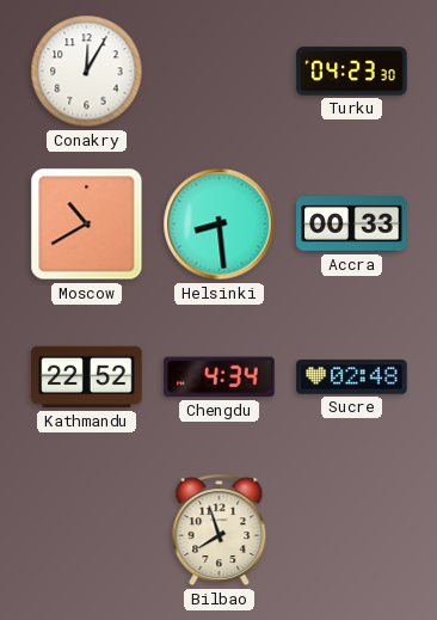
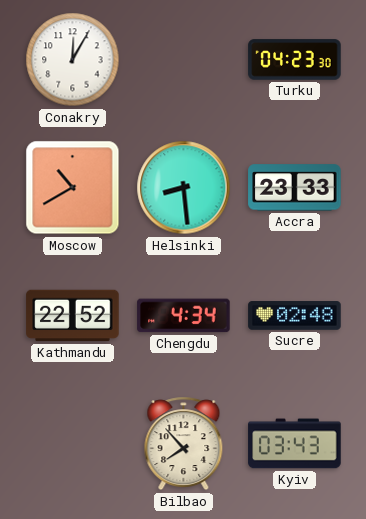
Accra: 00:33 -> 23:33
Bilbao: 7:57 -> 7:53
Kyiv: none -> 03:43
